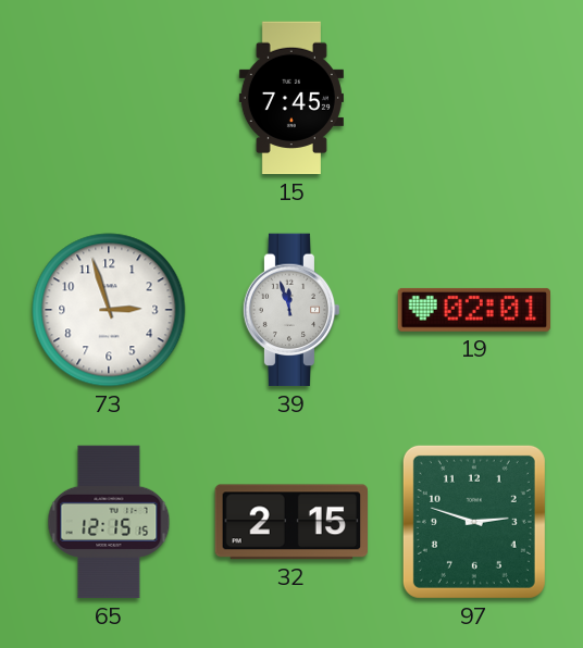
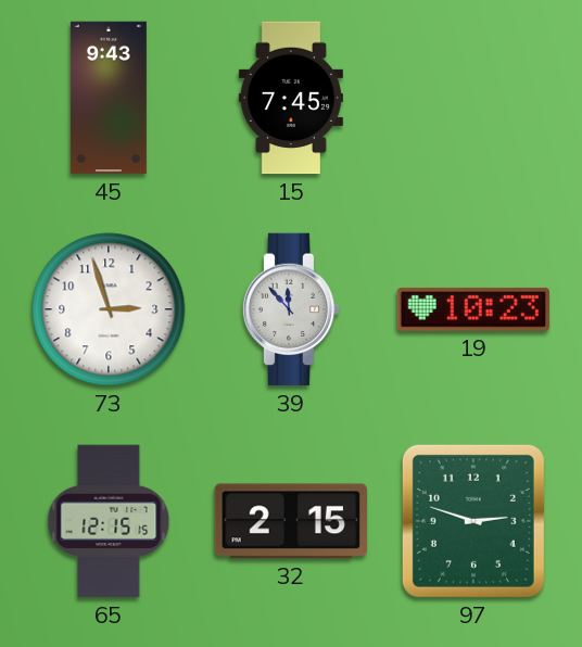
45: none -> 9:43
39: 11:57 -> 11:53
19: 02:01 -> 10:23
